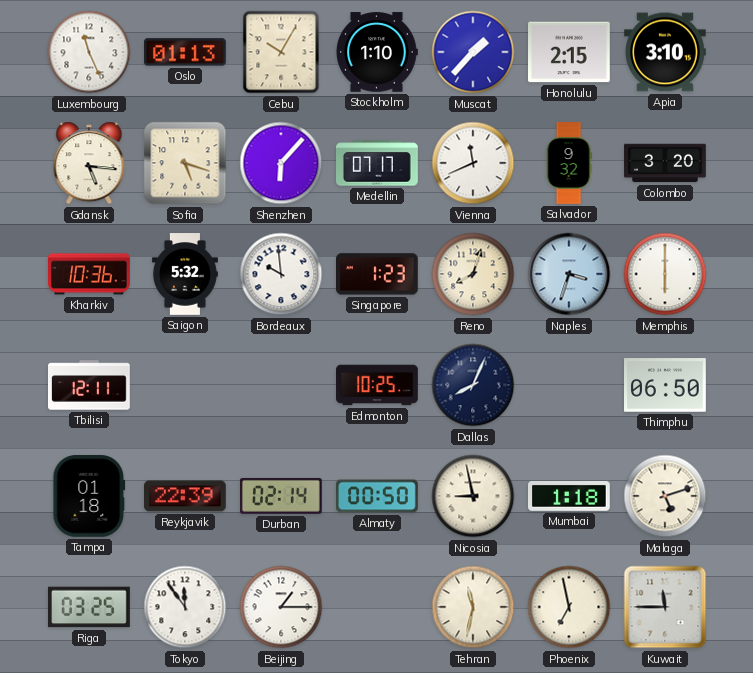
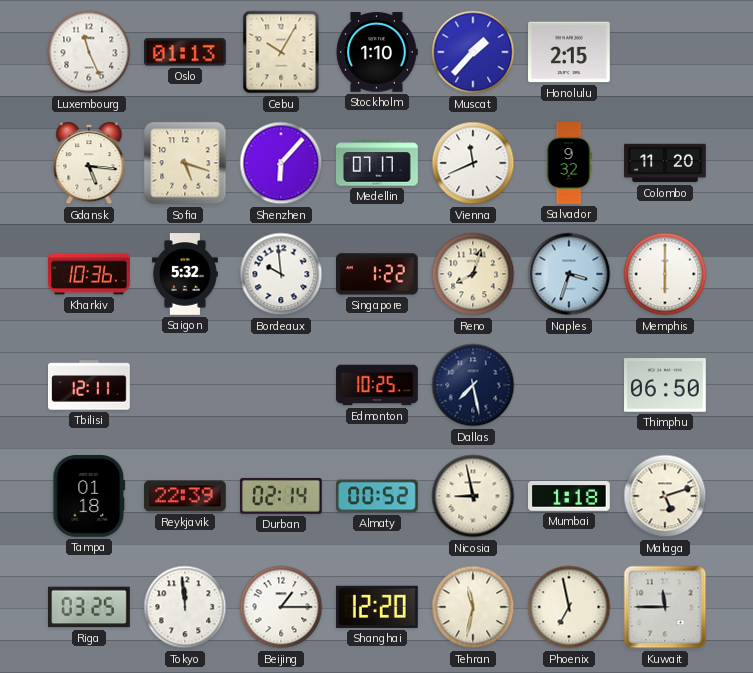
Apia: 3:10 -> none
Colombo: 3:20 -> 11:20
Singapore: 1:23 -> 1:22
Dallas: 8:04 -> 7:28
Almaty: 00:50 -> 00:52
Tokyo: 11:54 -> 11:59
Shanghai: none -> 12:20
